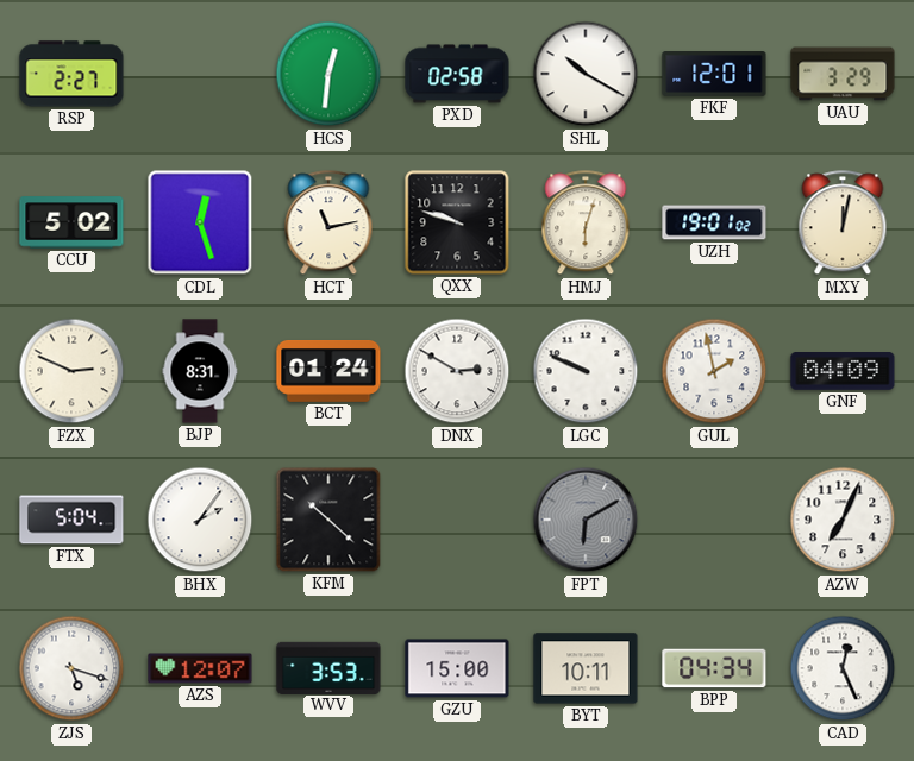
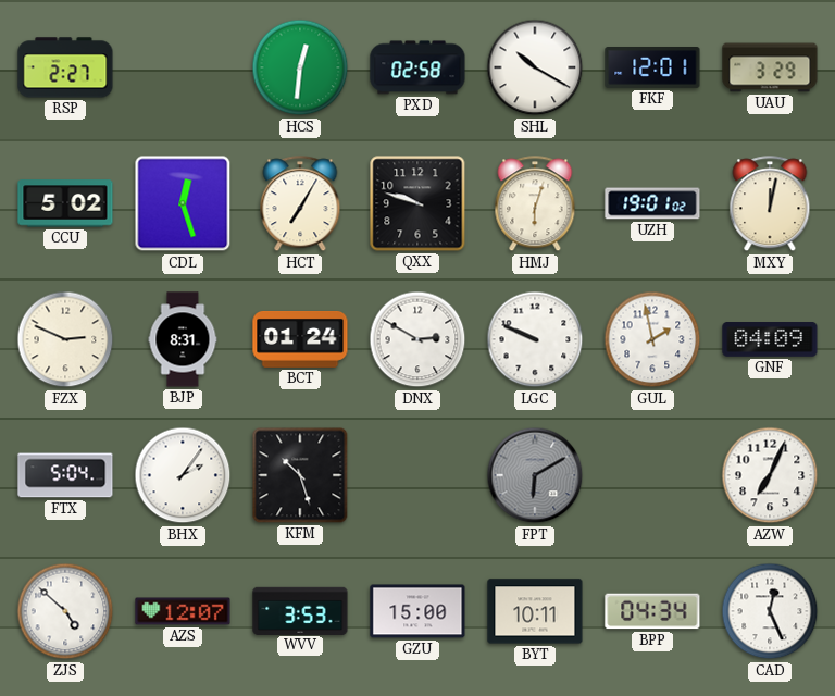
HCT: 11:13 -> 7:05
KFM: 10:22 -> 10:27
ZJS: 5:18 -> 4:52
